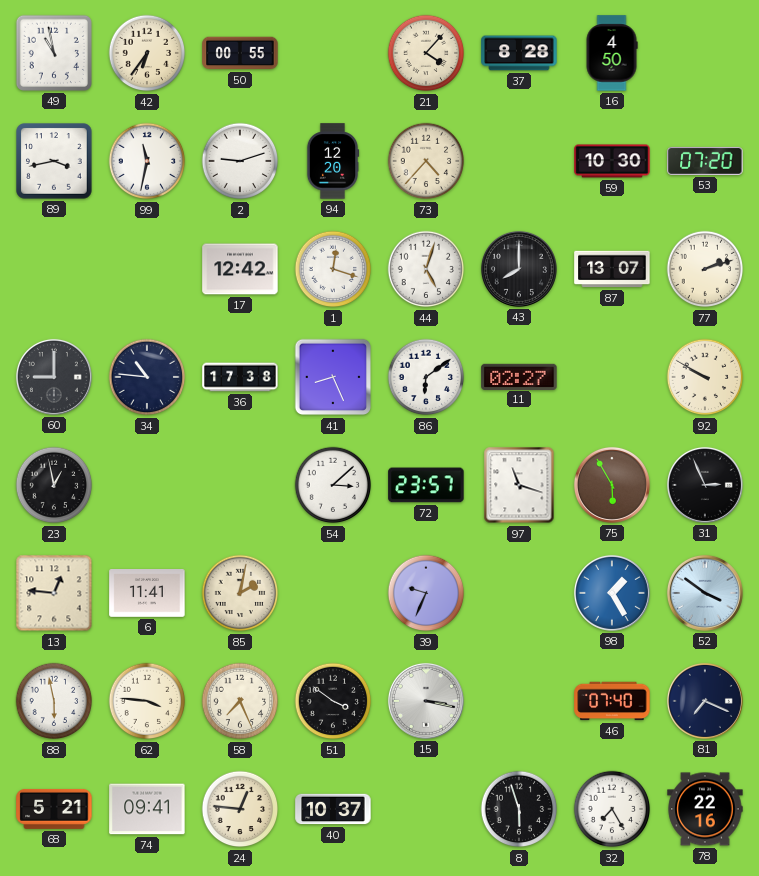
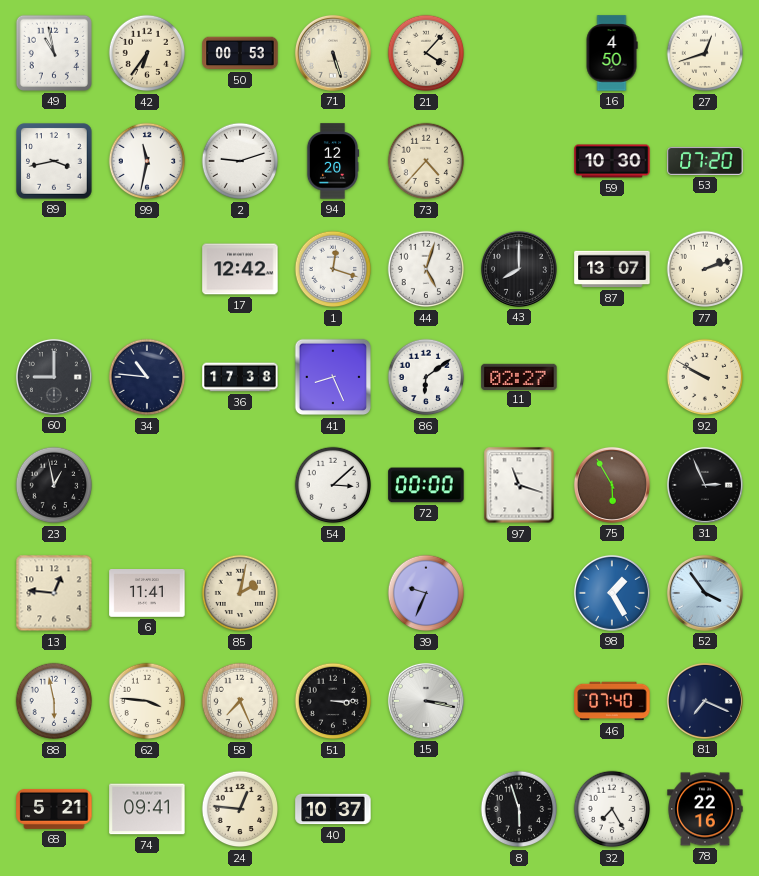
50: 00:55 -> 00:53
71: none -> 5:27
37: 8:28 -> none
27: none -> 12:42
72: 23:57 -> 00:00
52: 3:51 -> 3:54
51: 3:51 -> 3:15
